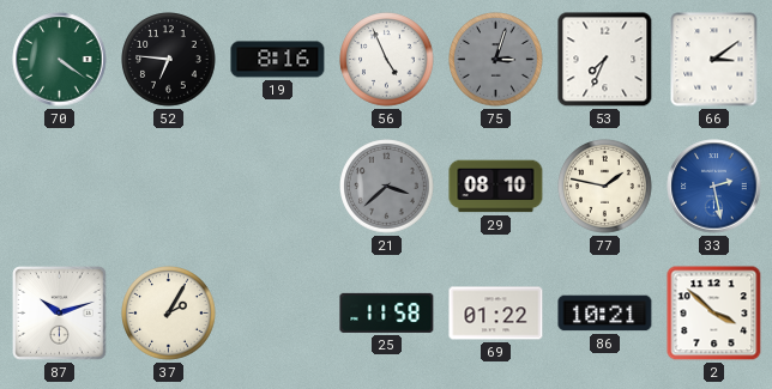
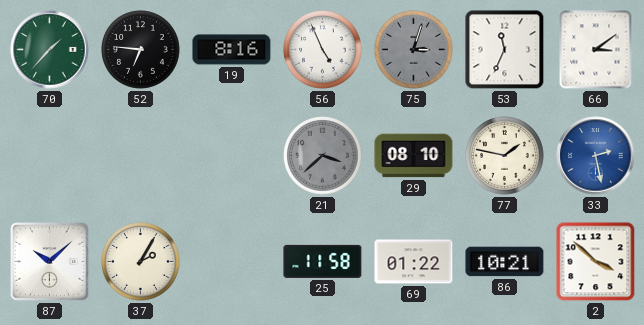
70: 4:21 -> 1:37
53: 7:34 -> 11:34
87: 10:12 -> 10:08
